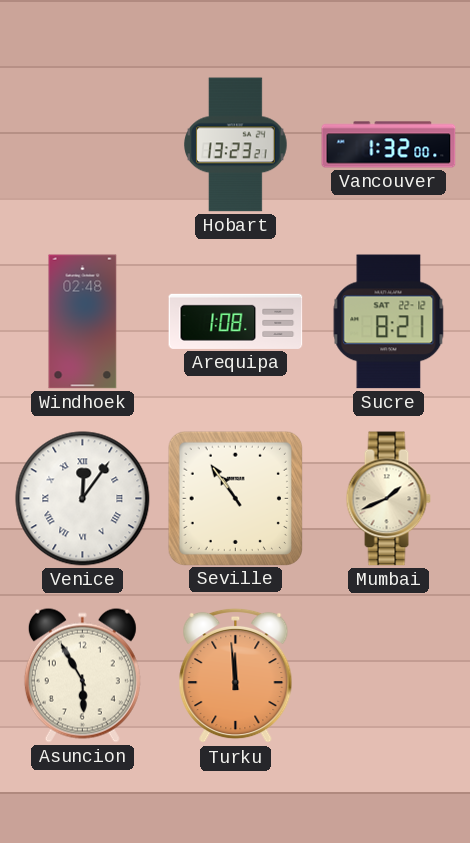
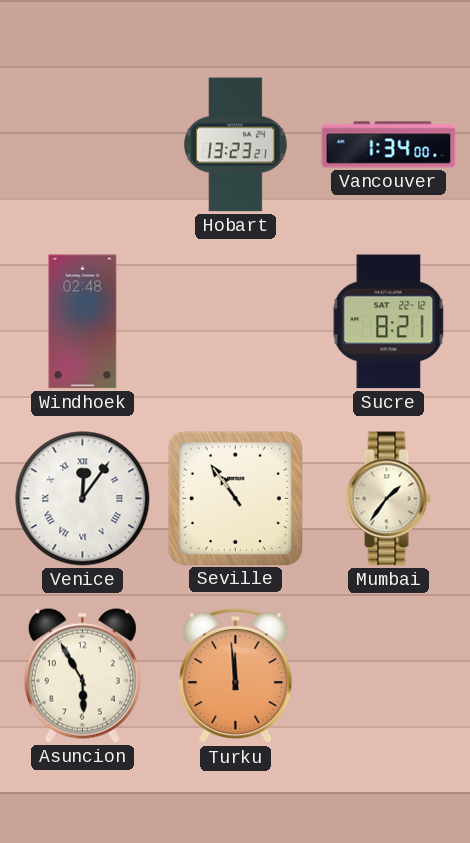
Vancouver: 1:32 -> 1:34
Arequipa: 1:08 -> none
Mumbai: 1:41 -> 1:36
